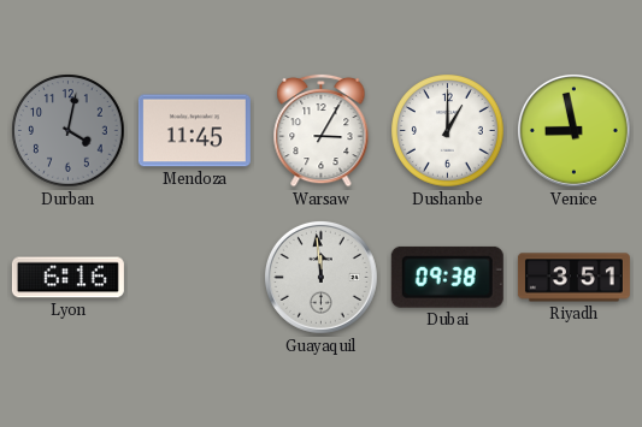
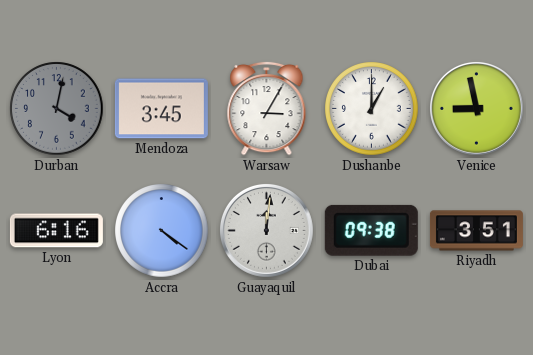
Mendoza: 11:45 -> 3:45
Accra: none -> 4:21
Guayaquil: 11:59 -> 12:01
